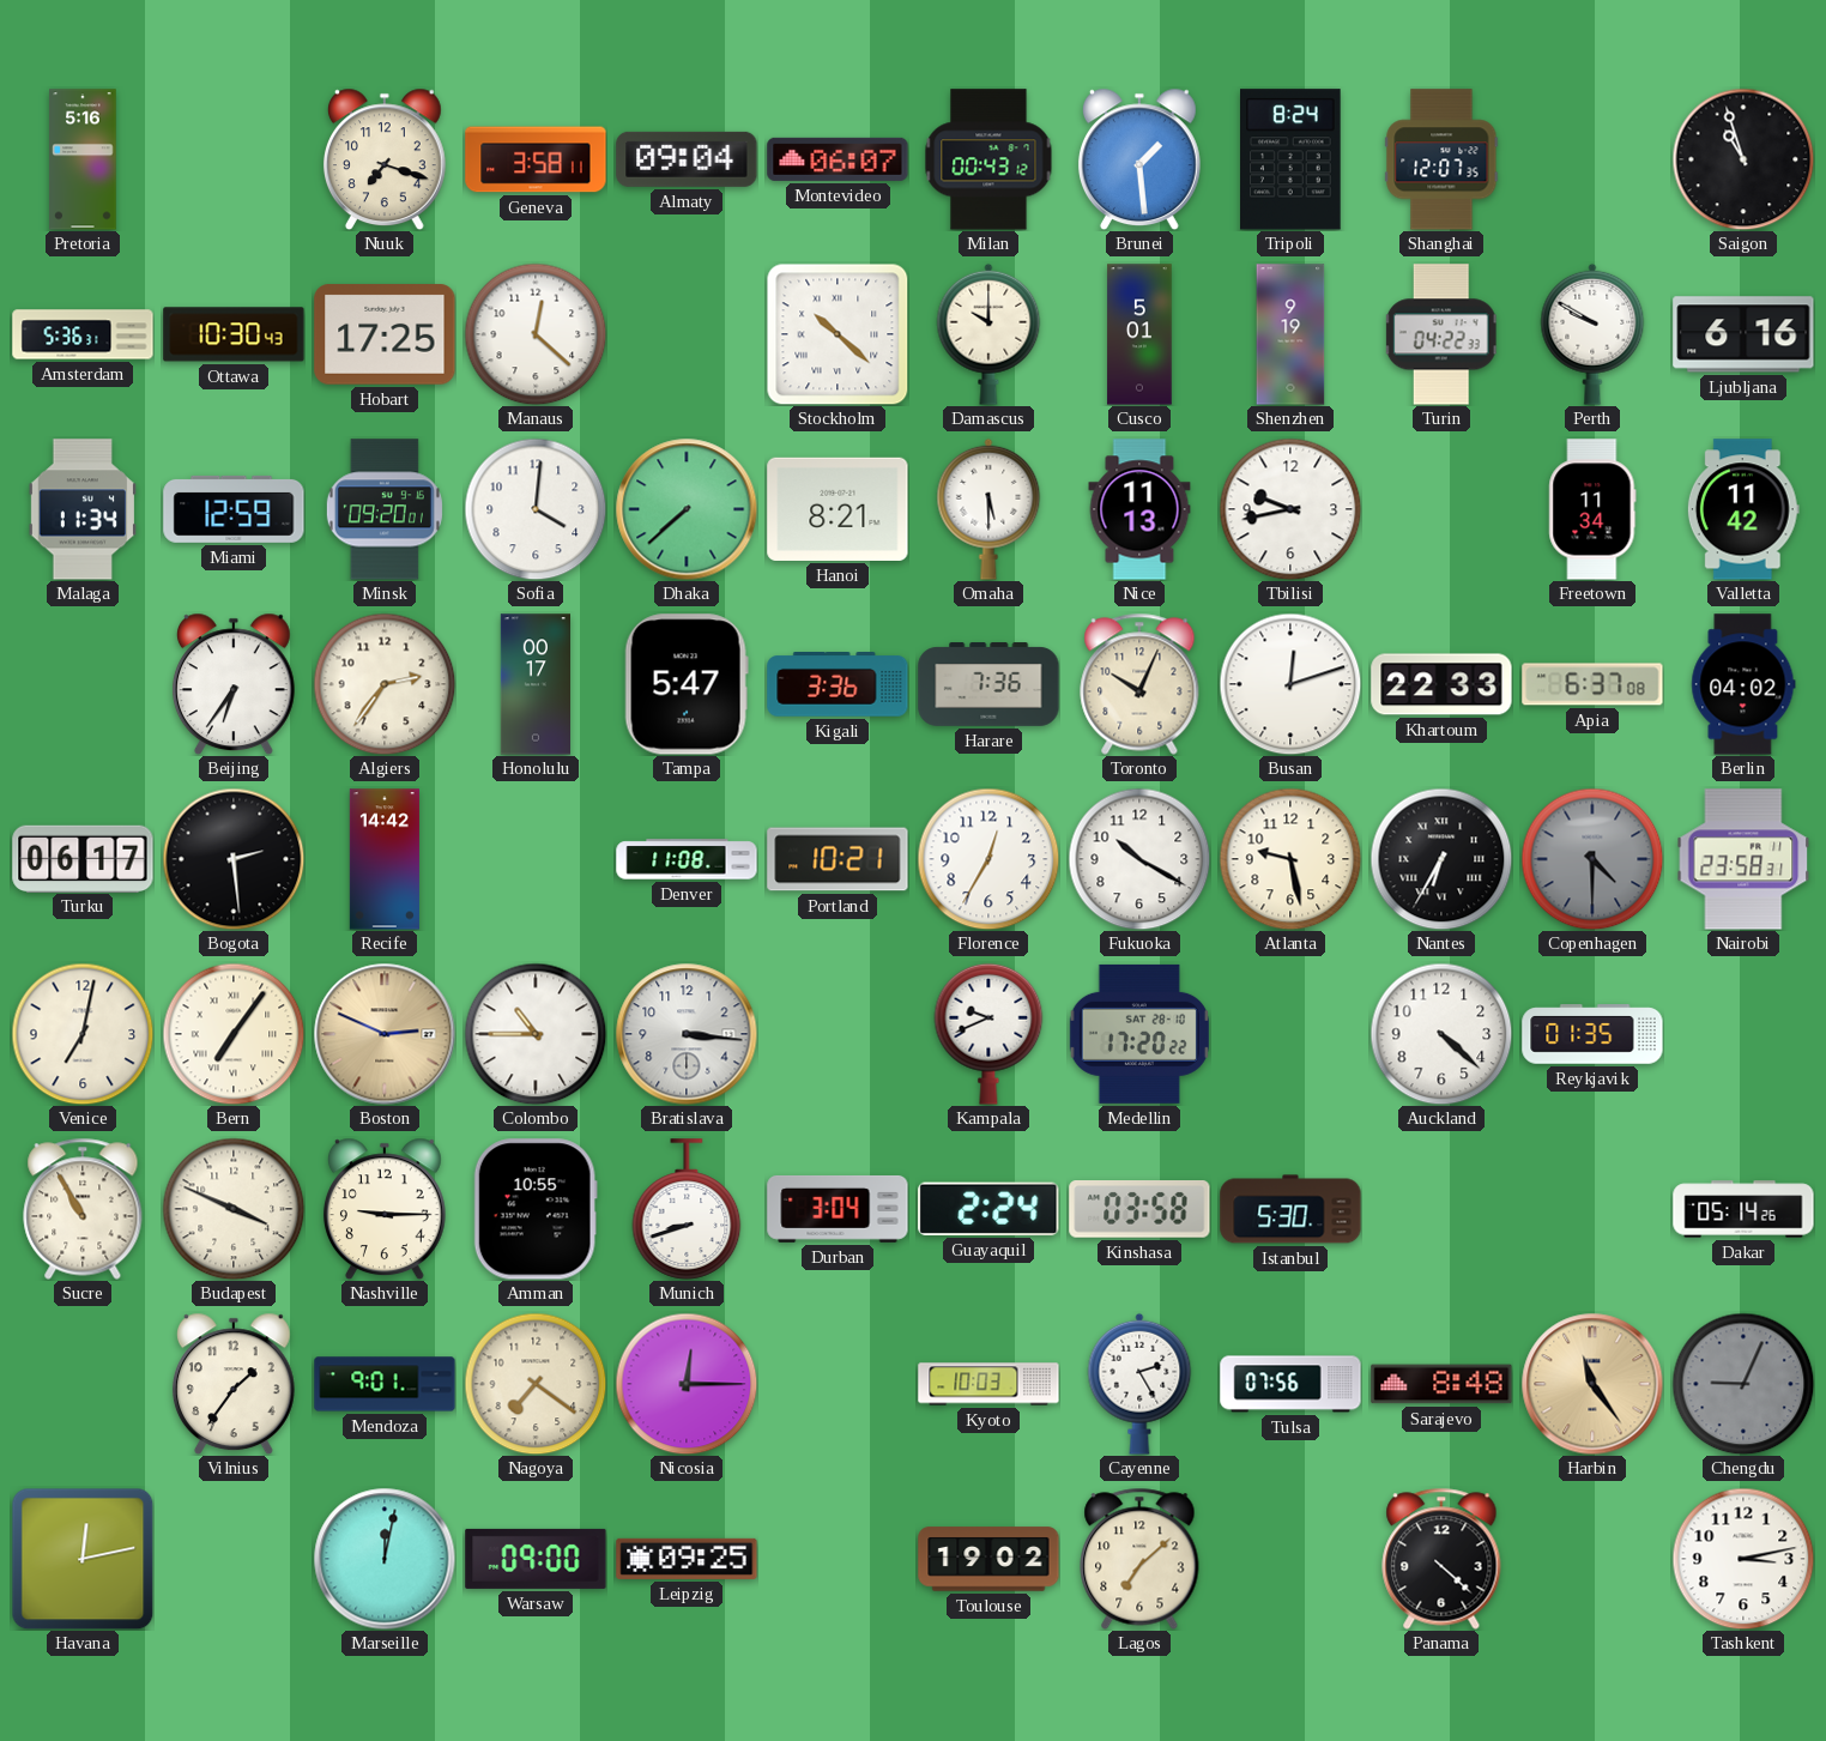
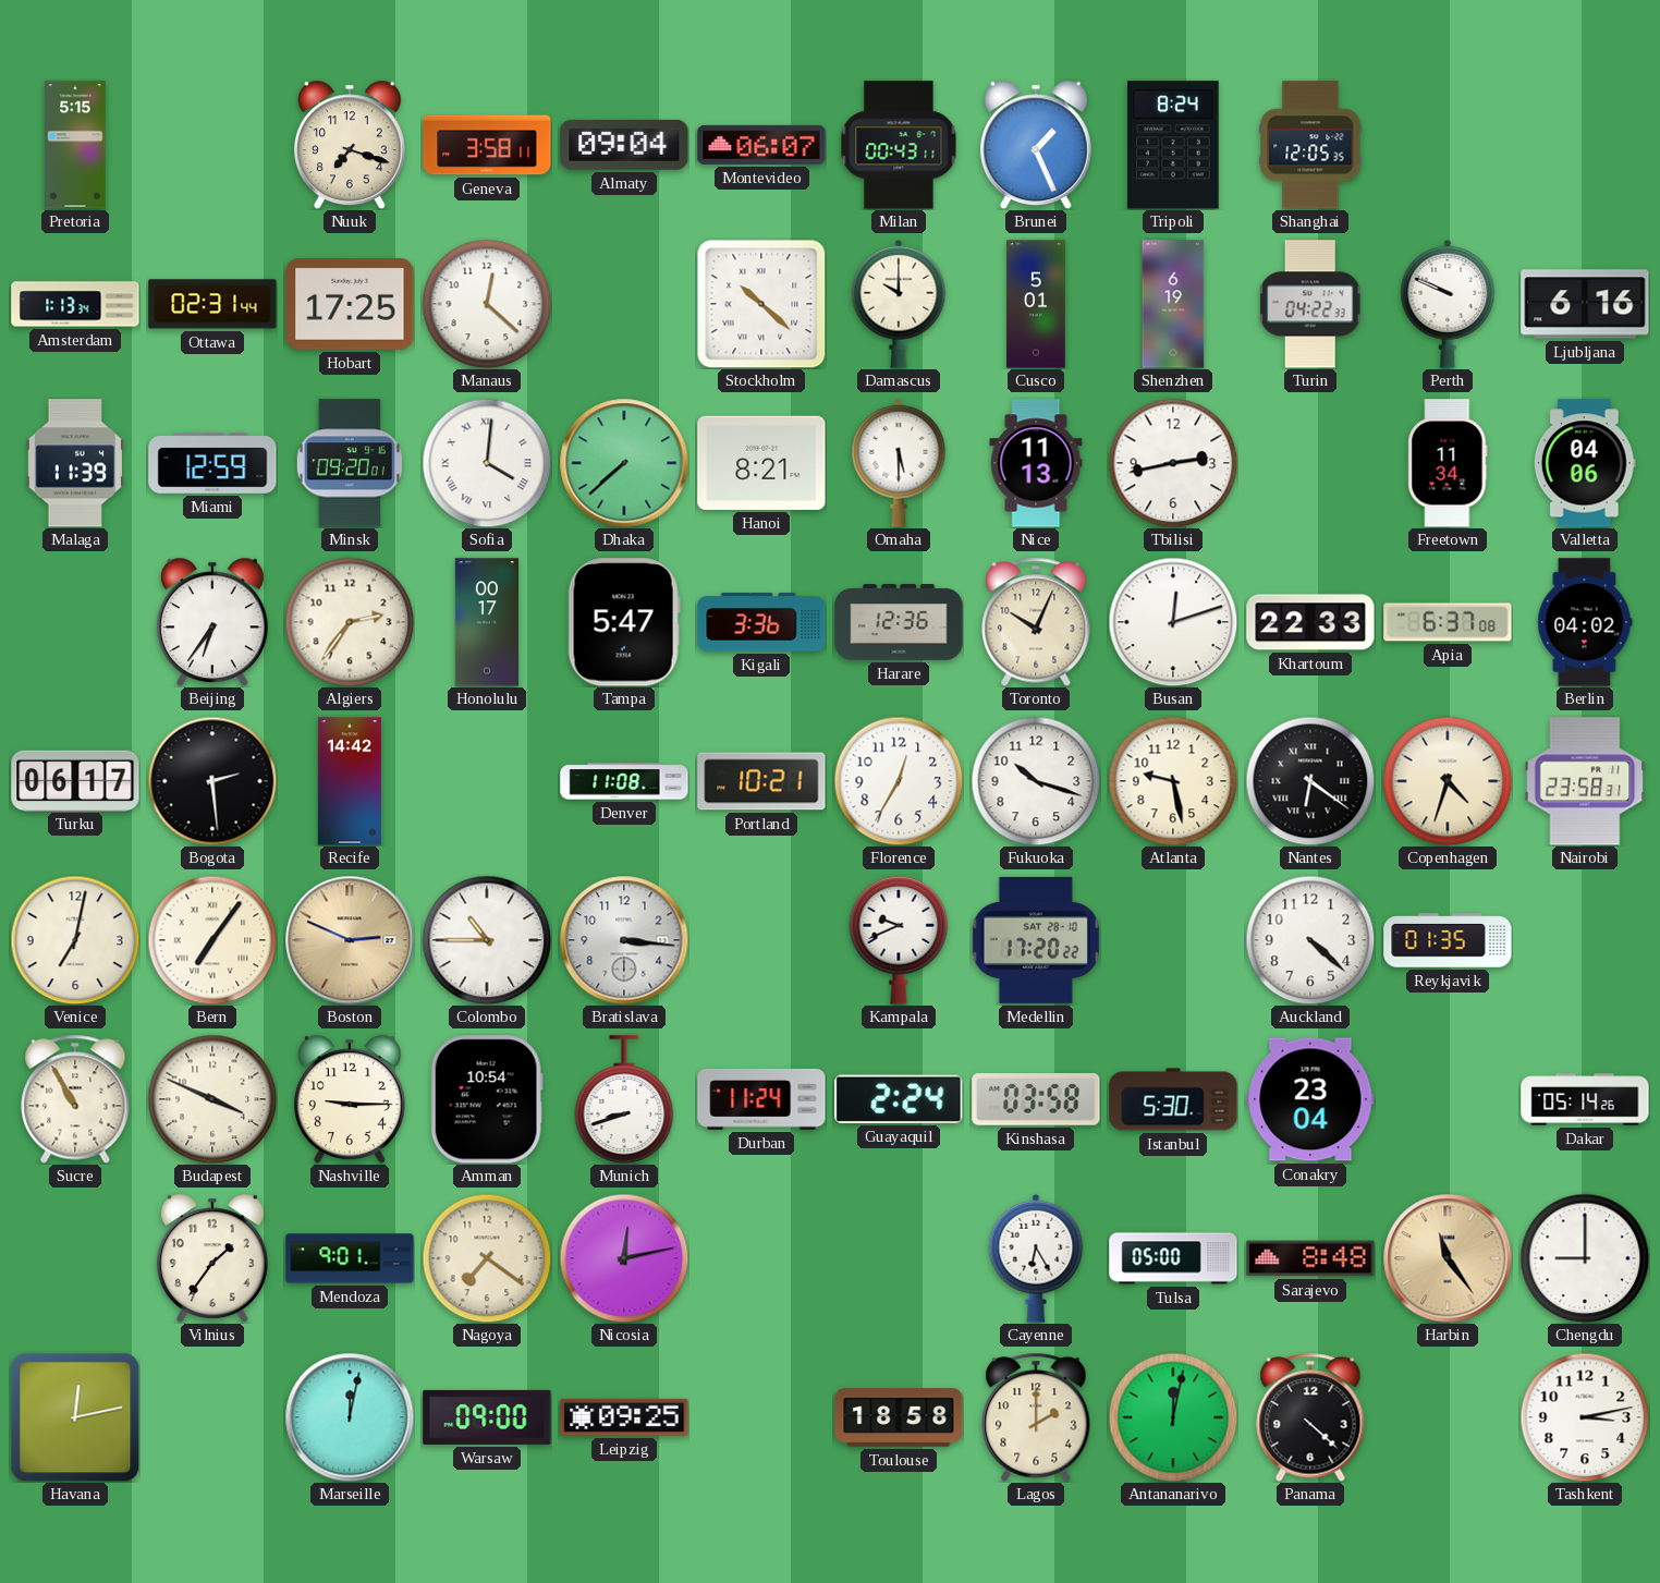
Pretoria: 5:16 -> 5:15
Milan: 00:43:12 -> 00:43:11
Brunei: 1:29 -> 1:26
Shanghai: 12:07 -> 12:05
Saigon: 10:57 -> none
Amsterdam: 5:36 -> 1:13
Ottawa: 10:30 -> 02:31
Shenzhen: 9:19 -> 6:19
Perth: 9:50 -> 9:49
Malaga: 11:34 -> 11:39
Sofia numerals: Arabic -> Roman
Tbilisi: 9:43 -> 2:43
Valletta: 11:42 -> 04:06
Harare: 7:36 -> 12:36
Fukuoka: 10:20 -> 10:18
Nantes: 6:35 -> 6:21
Copenhagen: 4:30 -> 4:33
Copenhagen dial: grey -> cream
Amman: 10:55 -> 10:54
Durban: 3:04 -> 11:24
Conakry: none -> 23:04
Nicosia: 12:15 -> 12:13
Kyoto: 10:03 -> none
Cayenne: 2:25 -> 6:25
Tulsa: 07:56 -> 05:00
Chengdu: 9:04 -> 9:00
Chengdu dial: grey -> white
Toulouse: 19:02 -> 18:58
Lagos: 7:08 -> 2:00
Antananarivo: none -> 12:02
